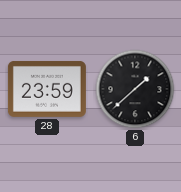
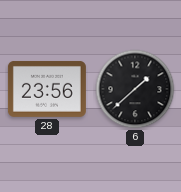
28: 23:59 -> 23:56
